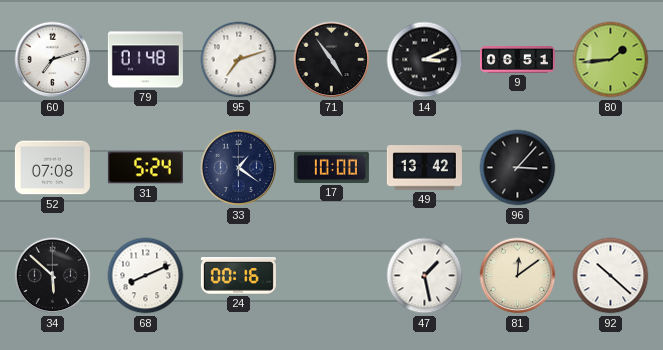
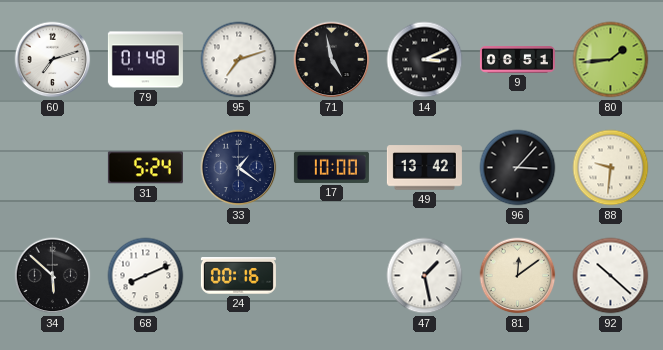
71: 4:54 -> 4:58
52: 07:08 -> none
88: none -> 9:31
